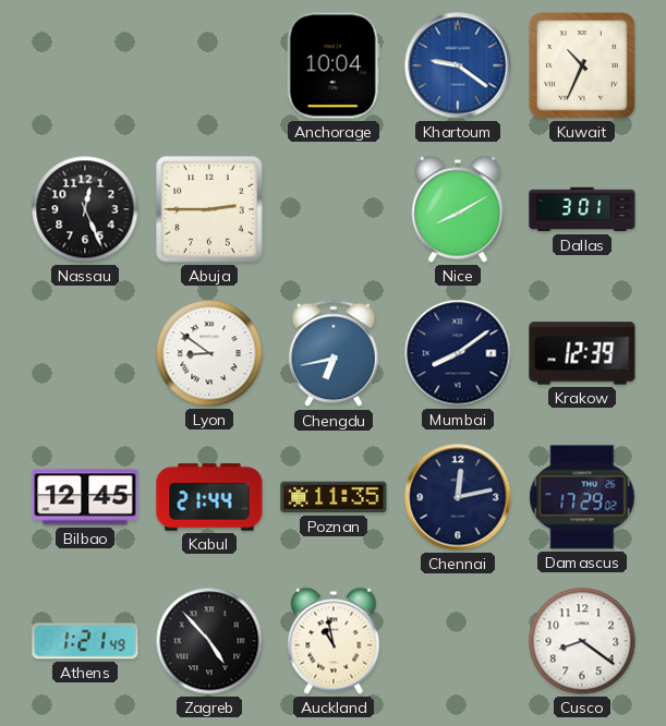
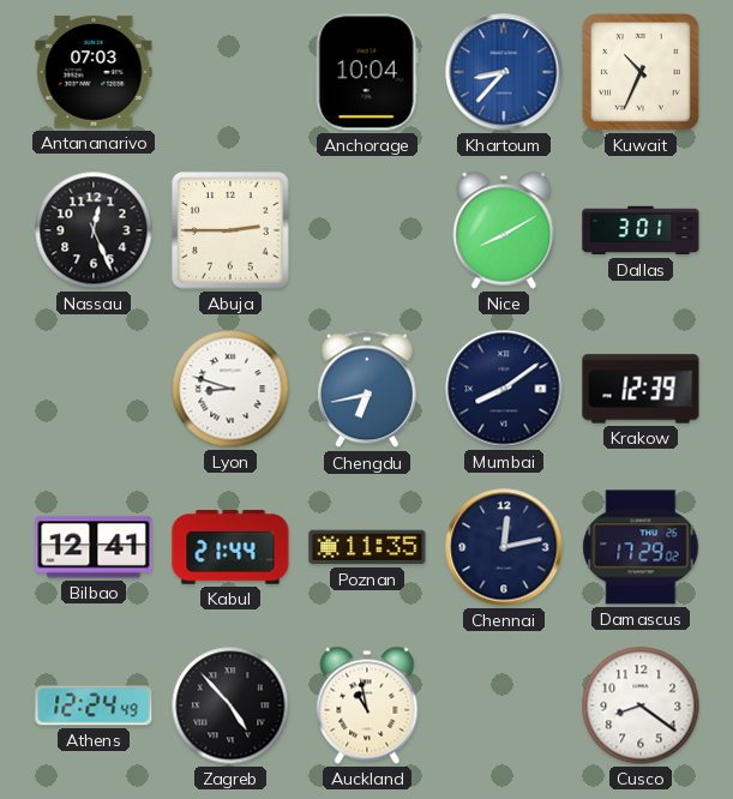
Antananarivo: none -> 07:03
Khartoum: 9:21 -> 8:37
Lyon: 8:51 -> 8:48
Bilbao: 12:45 -> 12:41
Athens: 1:21 -> 12:24
